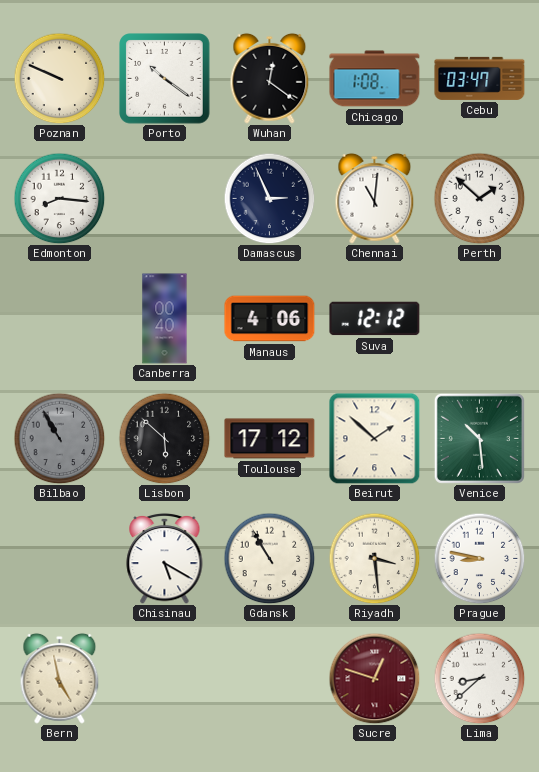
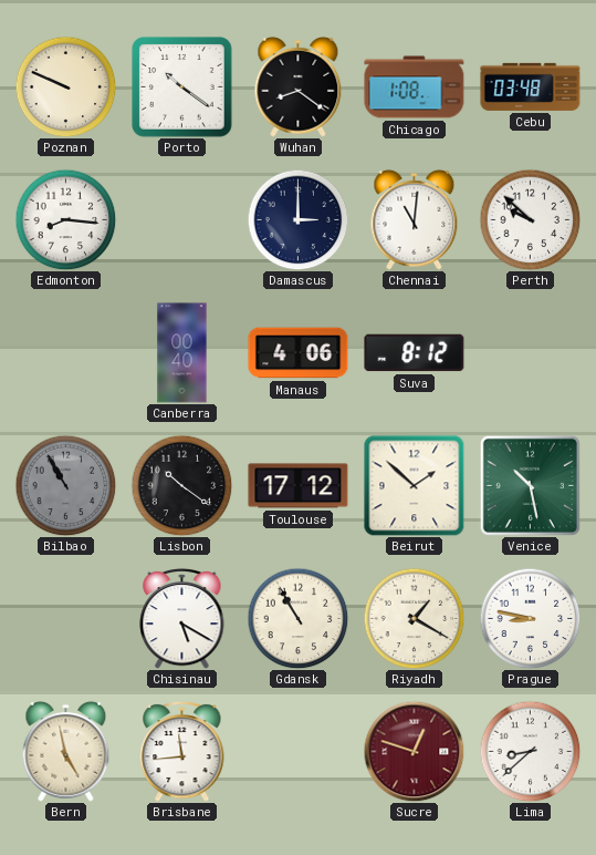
Wuhan: 12:21 -> 8:21
Cebu: 03:47 -> 03:48
Damascus: 2:56 -> 3:00
Perth: 1:52 -> 9:52
Suva: 12:12 -> 8:12
Lisbon: 5:52 -> 10:21
Venice: 10:29 -> 10:28
Riyadh: 3:29 -> 1:20
Brisbane: none -> 11:44
